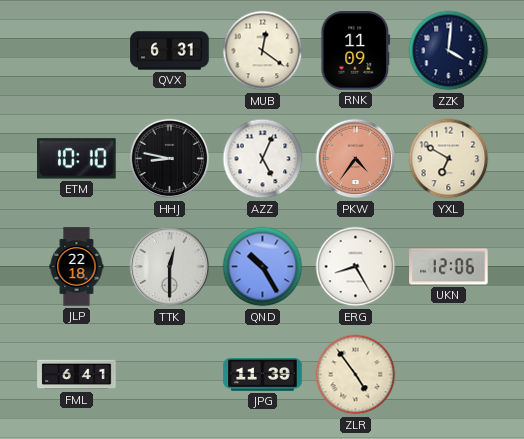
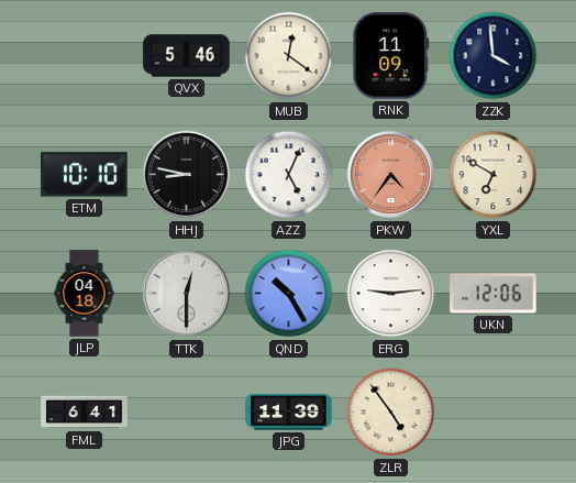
QVX: 6:31 -> 5:46
ZZK: 4:01 -> 3:59
JLP: 22:18 -> 04:18
ERG: 8:25 -> 9:14
